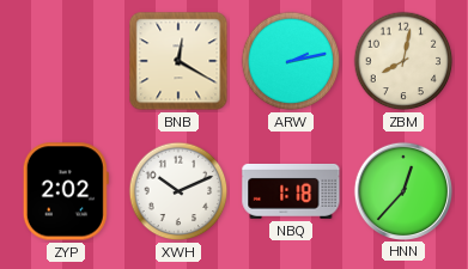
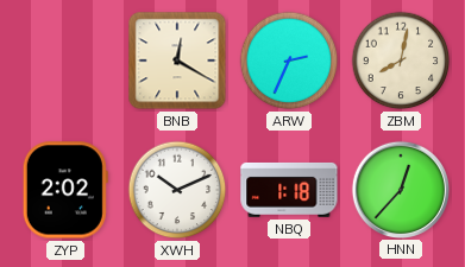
ARW: 2:13 -> 2:34
